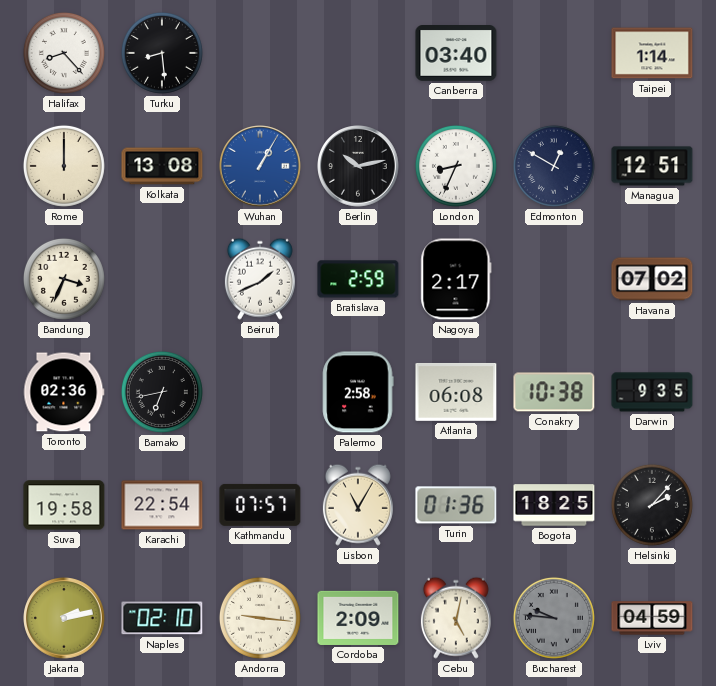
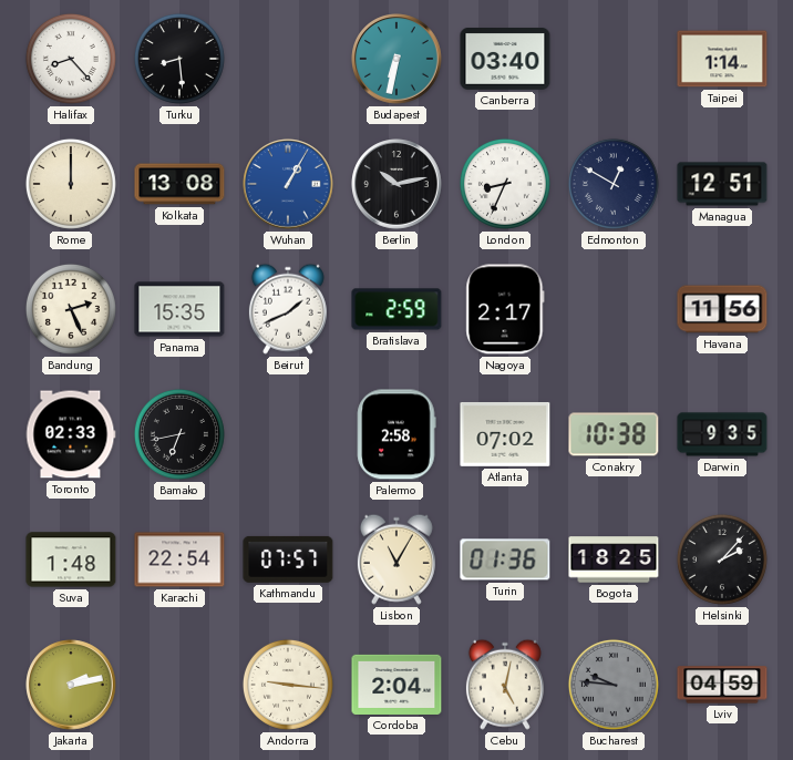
Budapest: none -> 6:32
Bandung: 3:34 -> 2:26
Panama: none -> 15:35
Havana: 07:02 -> 11:56
Toronto: 02:36 -> 02:33
Atlanta: 06:08 -> 07:02
Suva: 19:58 -> 1:48
Naples: 02:10 -> none
Cordoba: 2:09 -> 2:04
